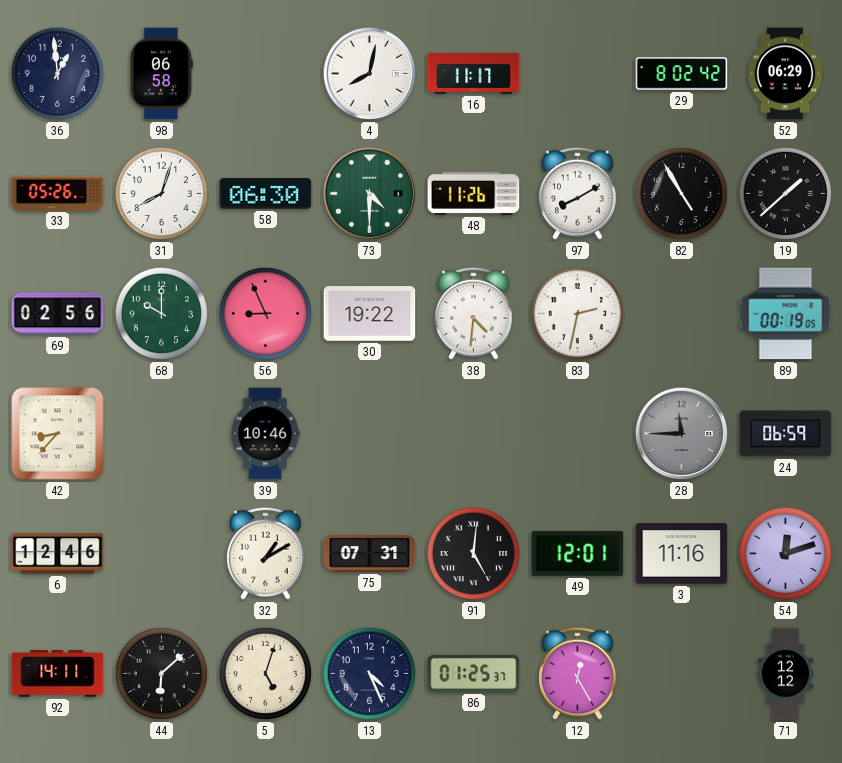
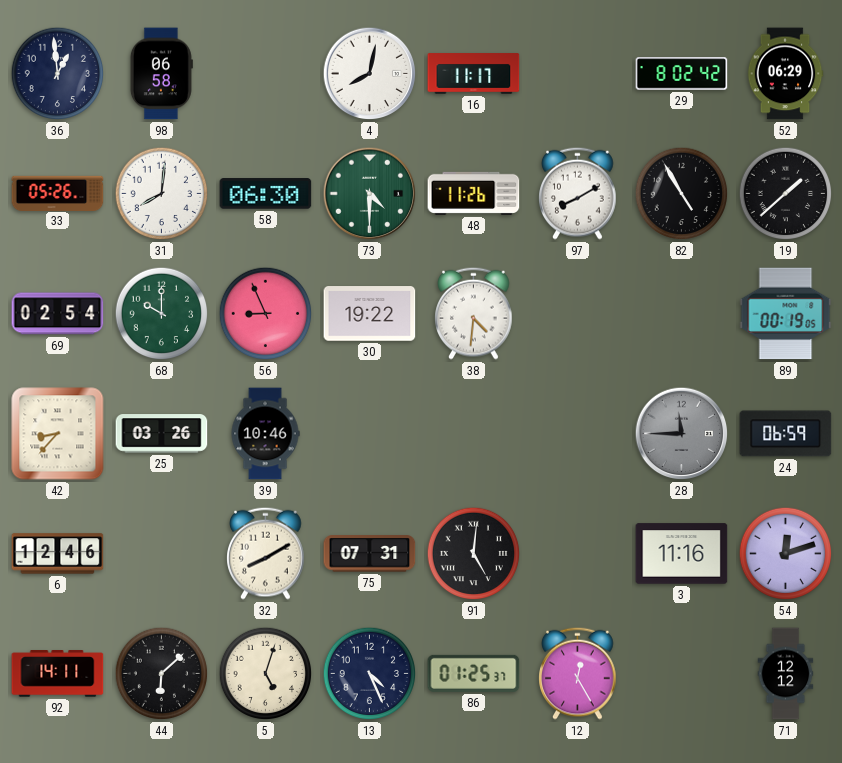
31: 8:03 -> 8:01
69: 02:56 -> 02:54
83: 2:32 -> none
25: none -> 03:26
32: 1:10 -> 8:10
49: 12:01 -> none
